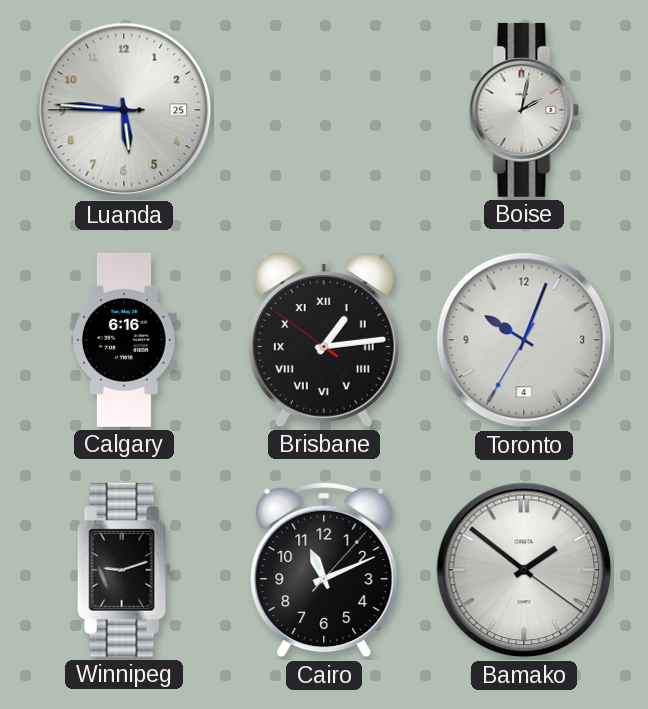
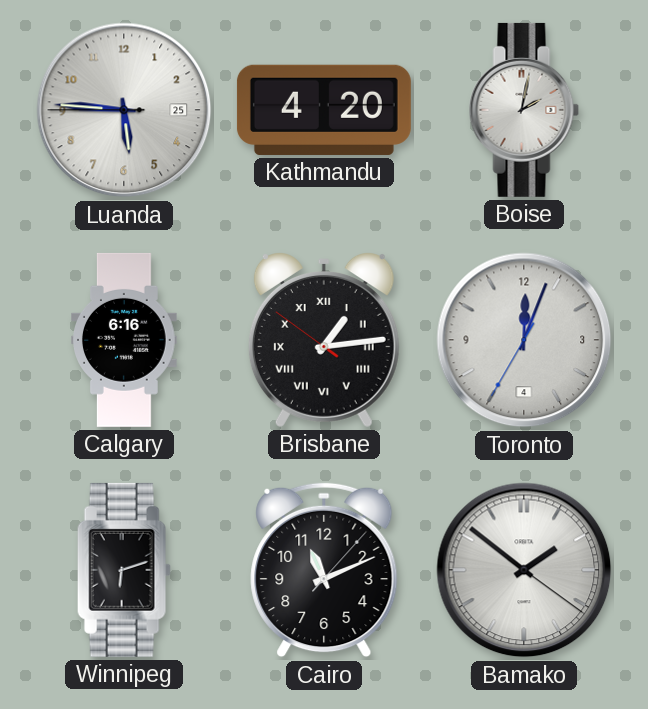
Kathmandu: none -> 4:20
Toronto: 10:03 -> 12:03
Winnipeg: 9:12 -> 6:12
